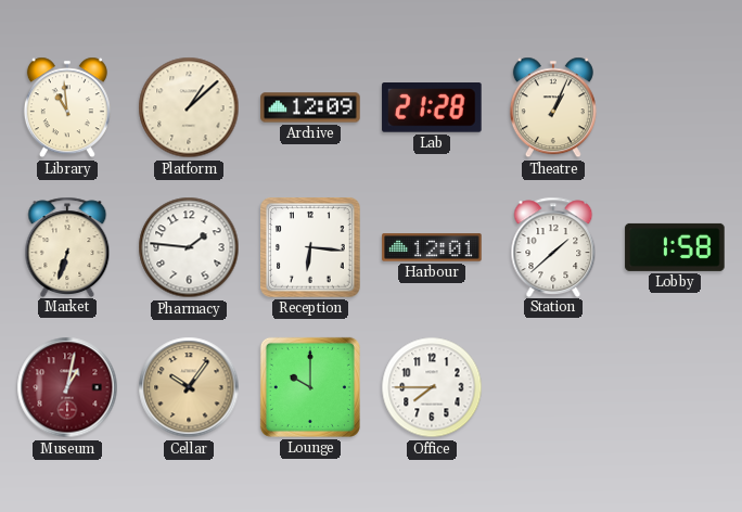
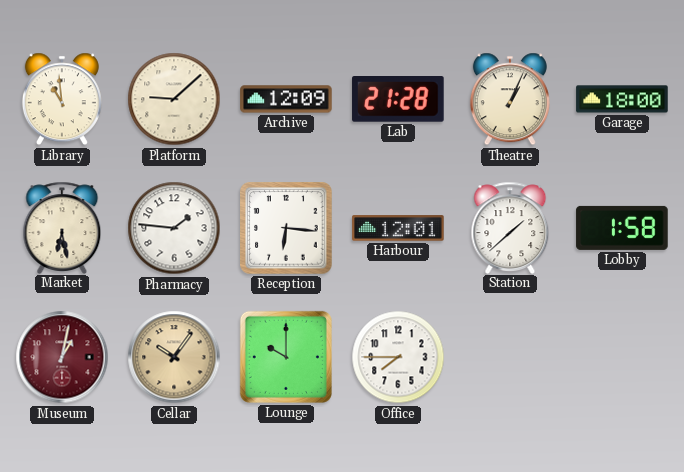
Platform: 1:08 -> 9:08
Garage: none -> 18:00
Market: 6:33 -> 6:28
